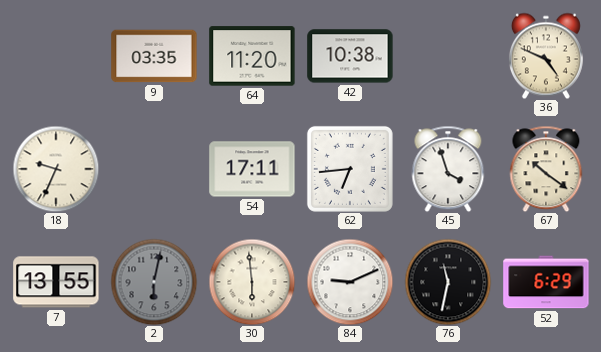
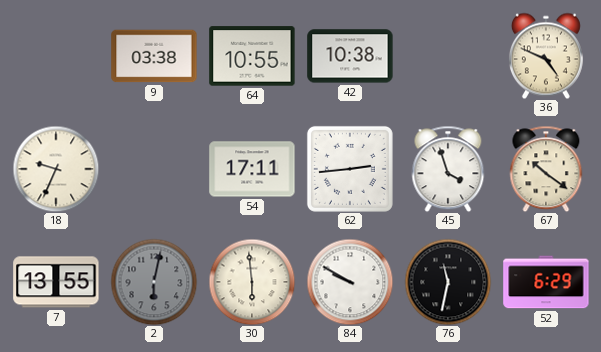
9: 03:35 -> 03:38
64: 11:20 -> 10:55
62: 6:44 -> 2:44
84: 9:11 -> 9:50
